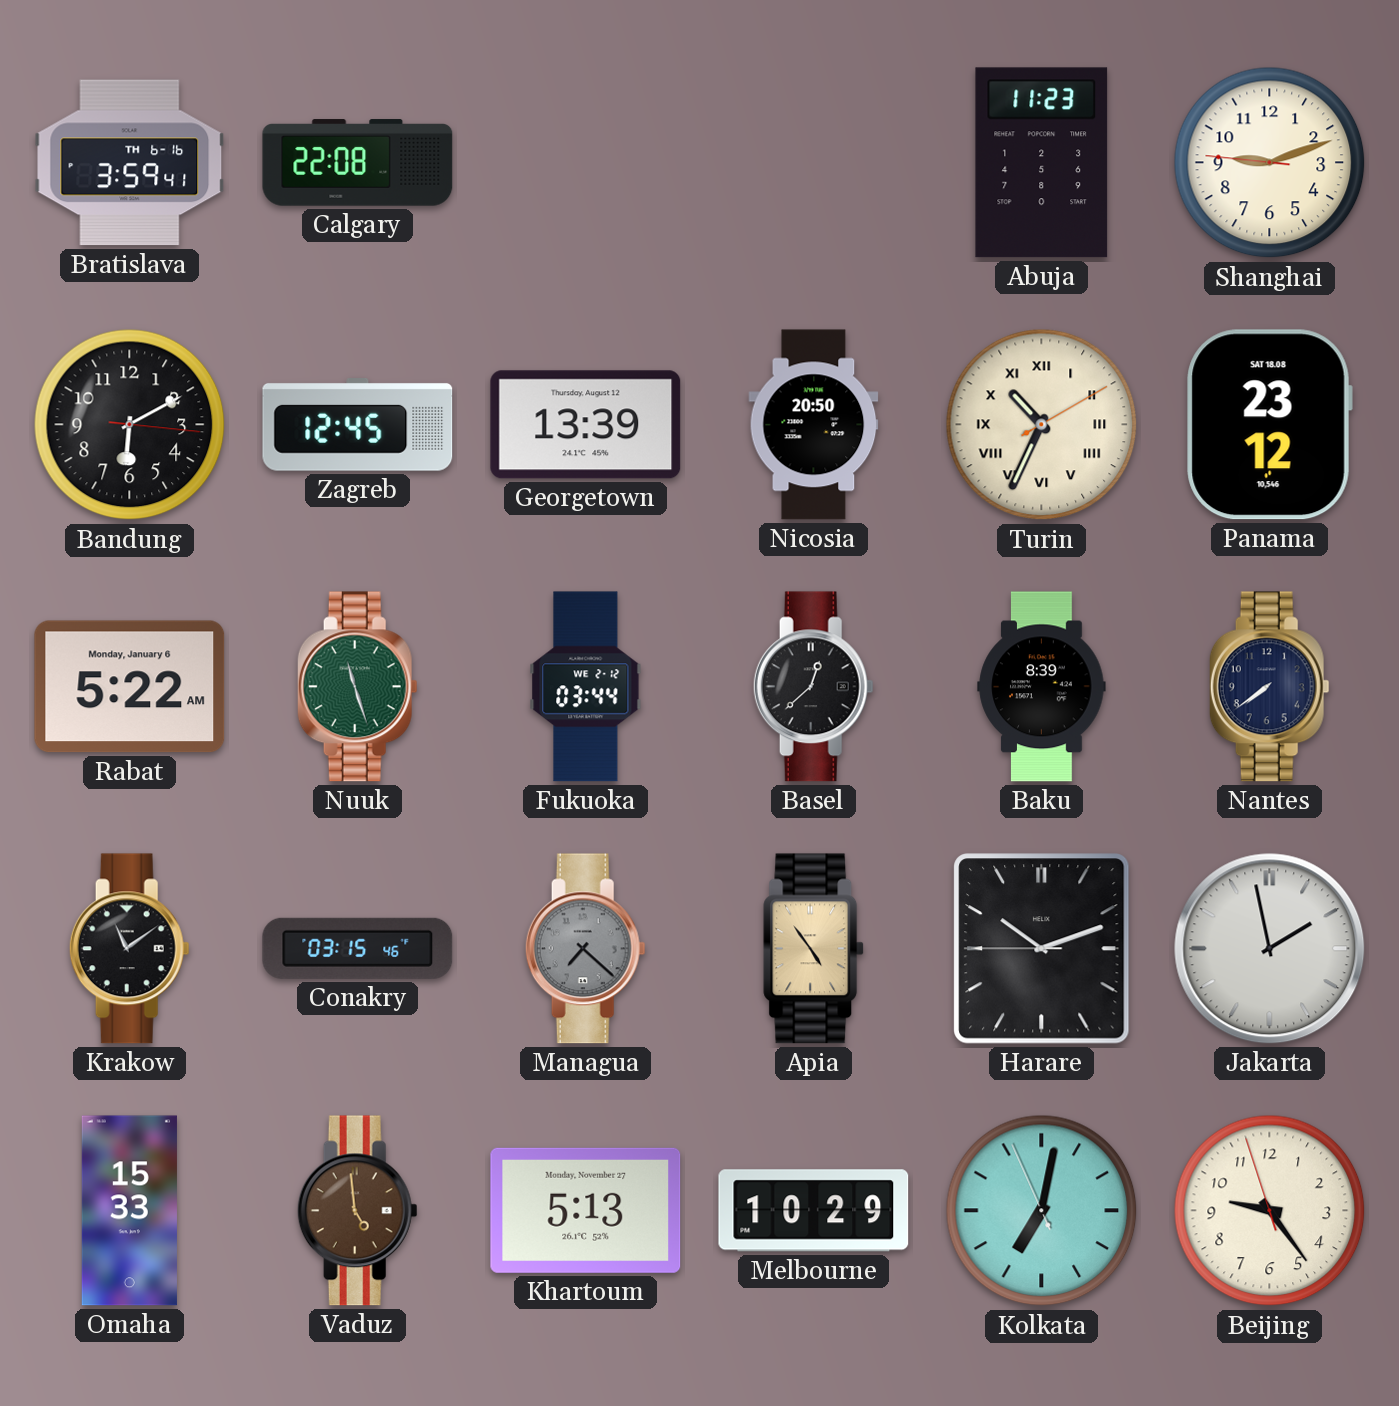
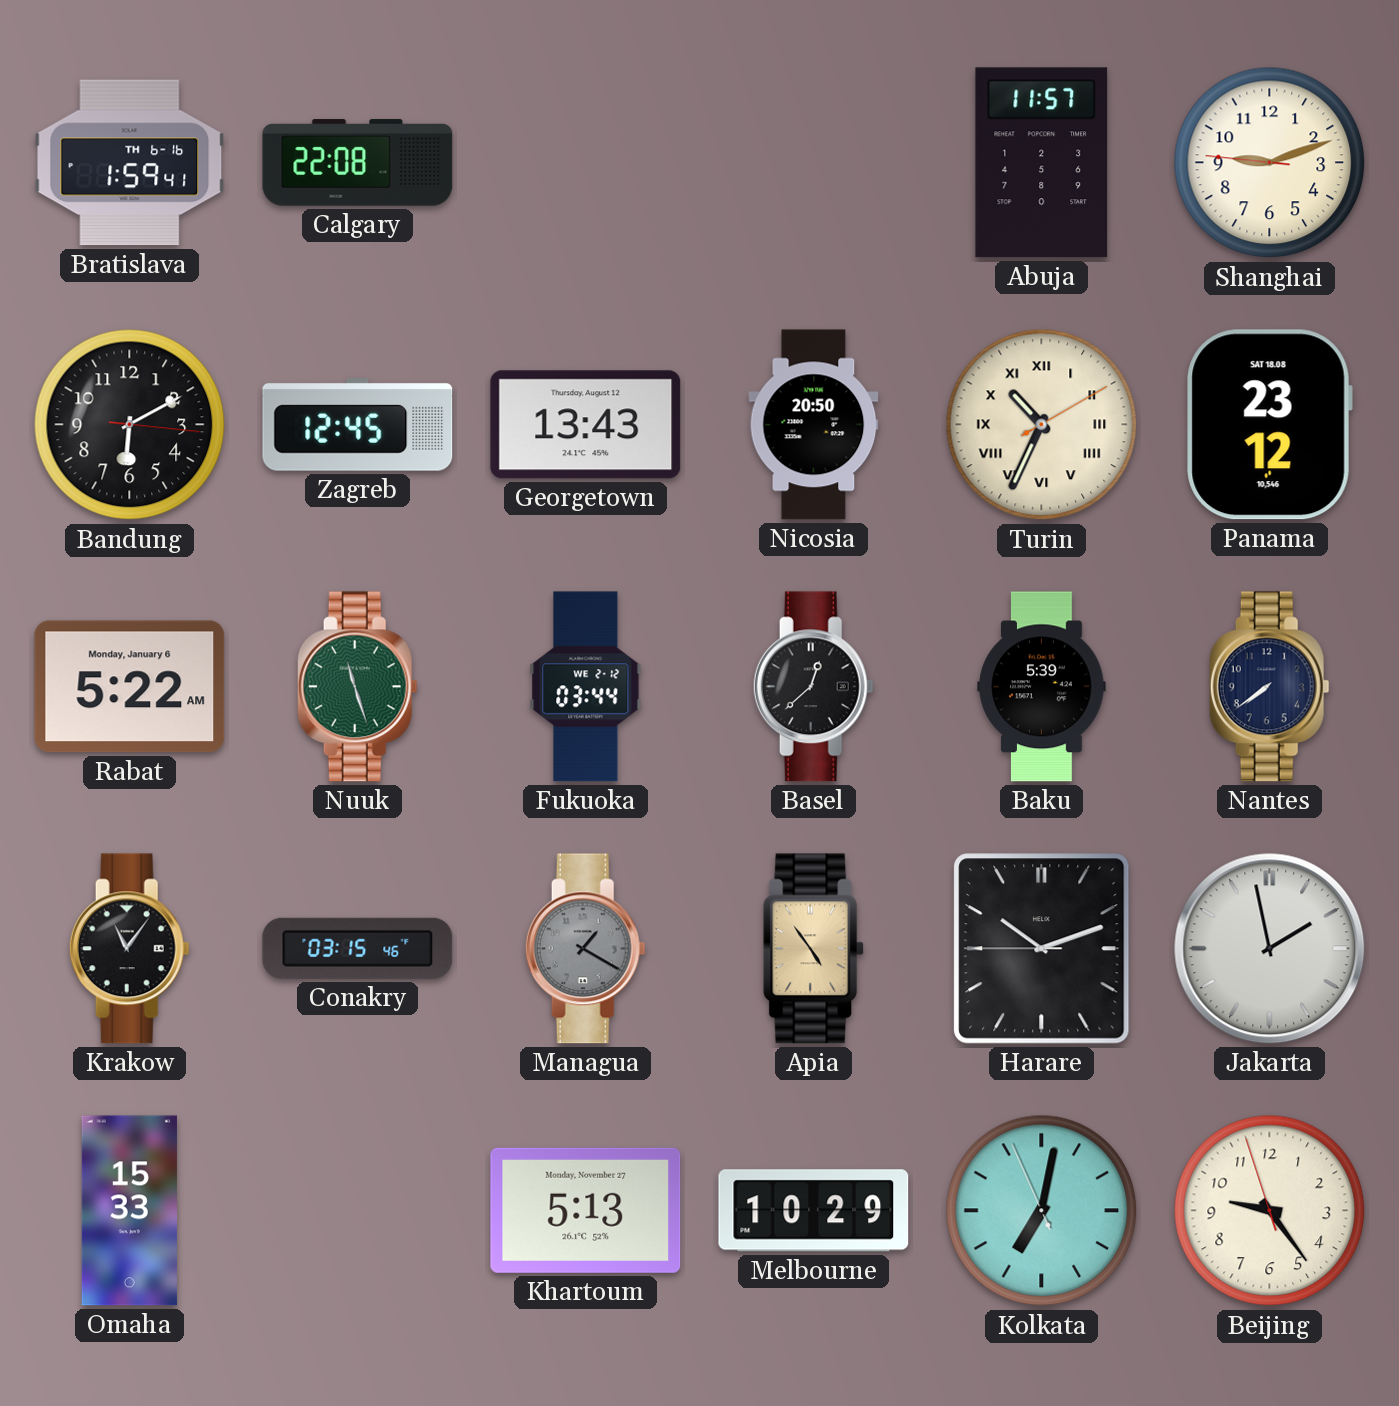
Bratislava: 3:59 -> 1:59
Abuja: 11:23 -> 11:57
Georgetown: 13:39 -> 13:43
Baku: 8:39 -> 5:39
Krakow: 11:09 -> 11:06
Managua: 7:22 -> 1:20
Vaduz: 4:59 -> none
